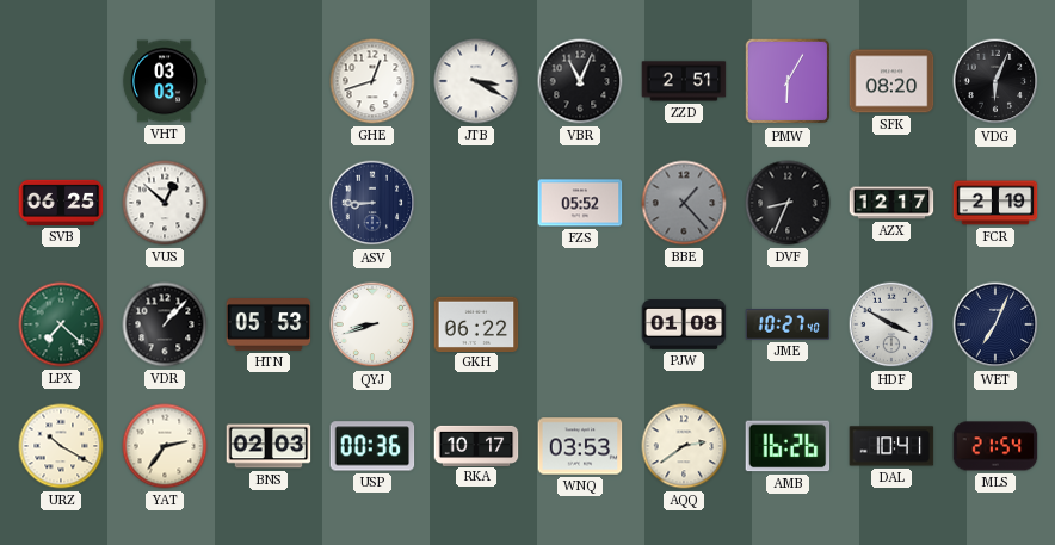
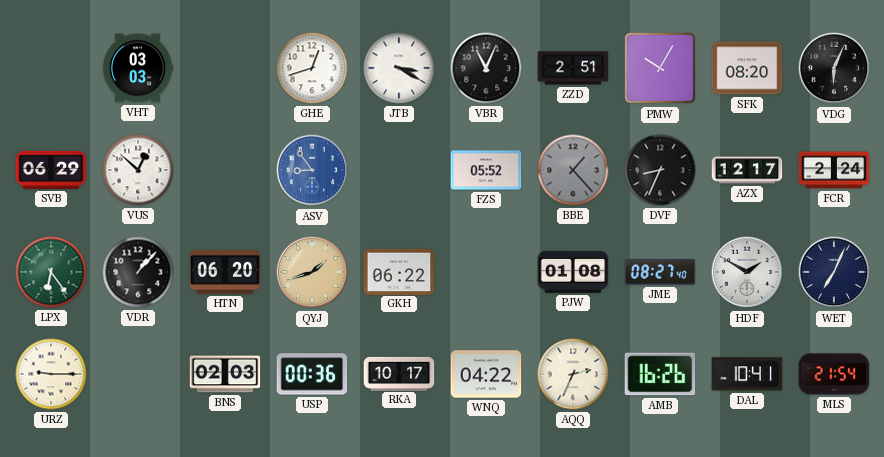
PMW: 6:05 -> 10:05
SVB: 06:25 -> 06:29
ASV: 8:45 -> 8:54
ASV dial: navy -> blue
FCR: 2:19 -> 2:24
LPX: 7:22 -> 6:24
HTN: 05:53 -> 06:20
QYJ: 8:42 -> 1:42
QYJ dial: white -> champagne
JME: 10:27 -> 08:27
HDF: 3:50 -> 1:50
URZ: 10:20 -> 9:15
YAT: 2:36 -> none
WNQ: 03:53 -> 04:22
AQQ: 2:39 -> 2:34
